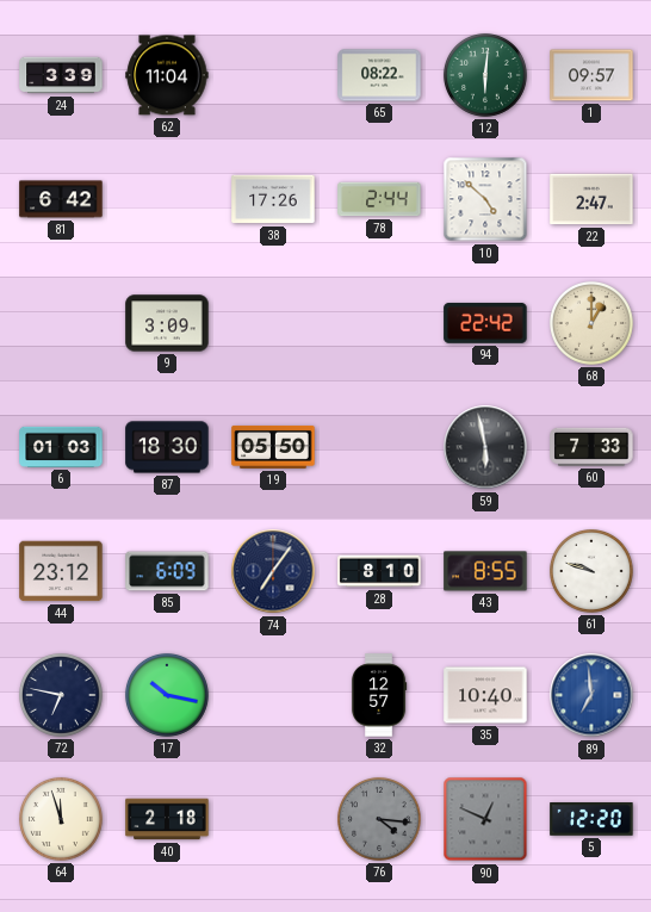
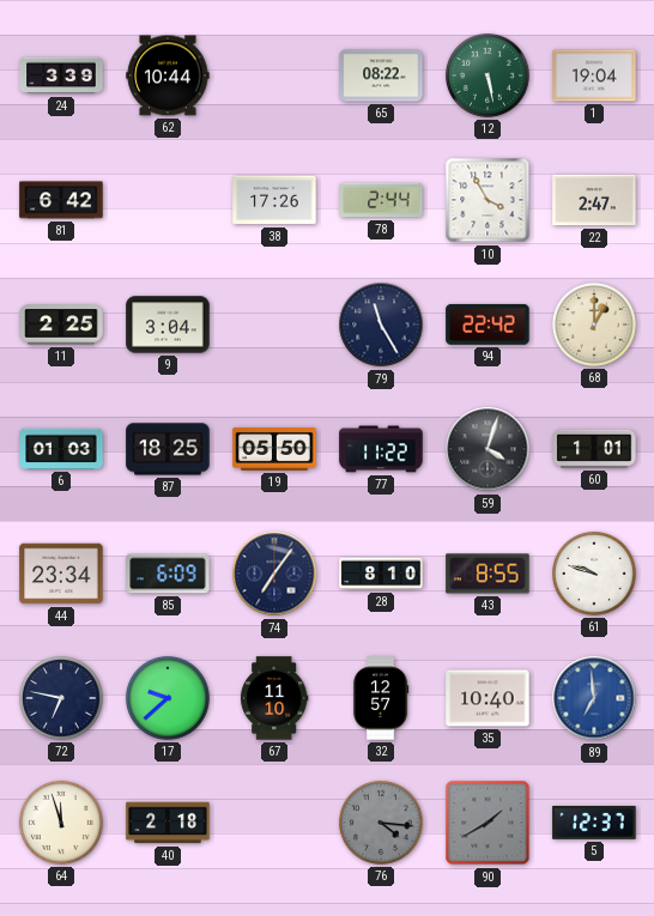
62: 11:04 -> 10:44
12: 6:01 -> 5:28
1: 09:57 -> 19:04
10: 4:52 -> 3:55
11: none -> 2:25
9: 3:09 -> 3:04
79: none -> 11:25
87: 18:30 -> 18:25
77: none -> 11:22
59: 5:58 -> 4:03
60: 7:33 -> 1:01
44: 23:12 -> 23:34
17: 10:17 -> 9:38
67: none -> 11:10
90: 12:49 -> 1:40
5: 12:20 -> 12:37
